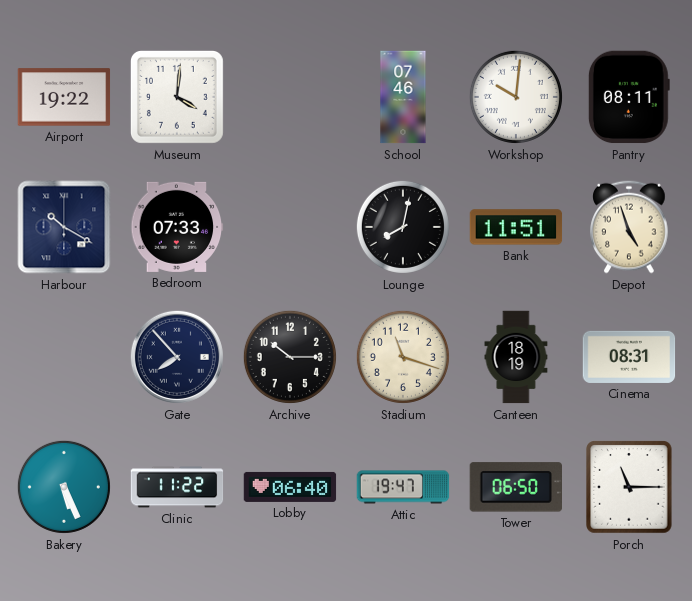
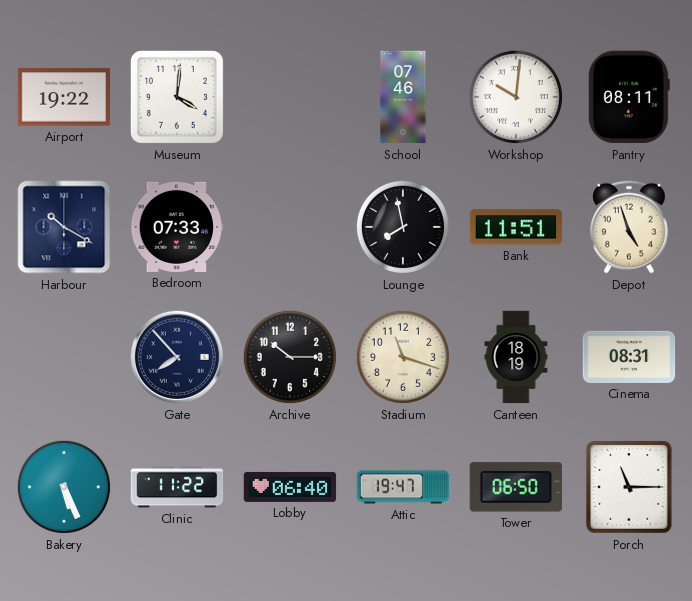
Lounge: 8:02 -> 7:58
